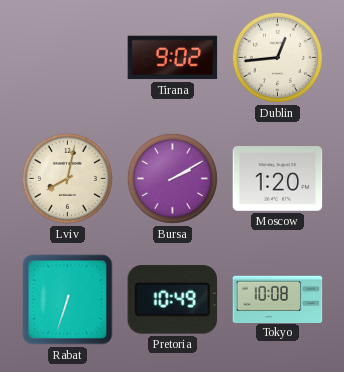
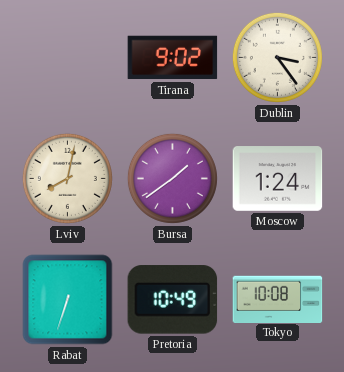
Dublin: 12:44 -> 3:24
Bursa: 2:10 -> 1:39
Moscow: 1:20 -> 1:24
